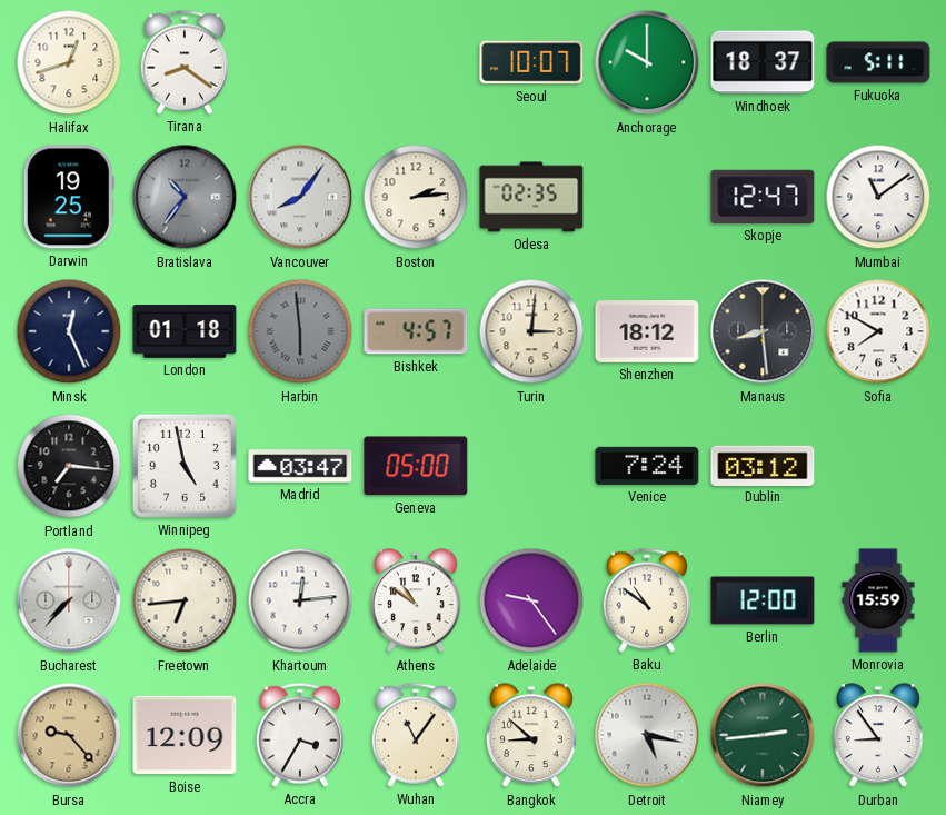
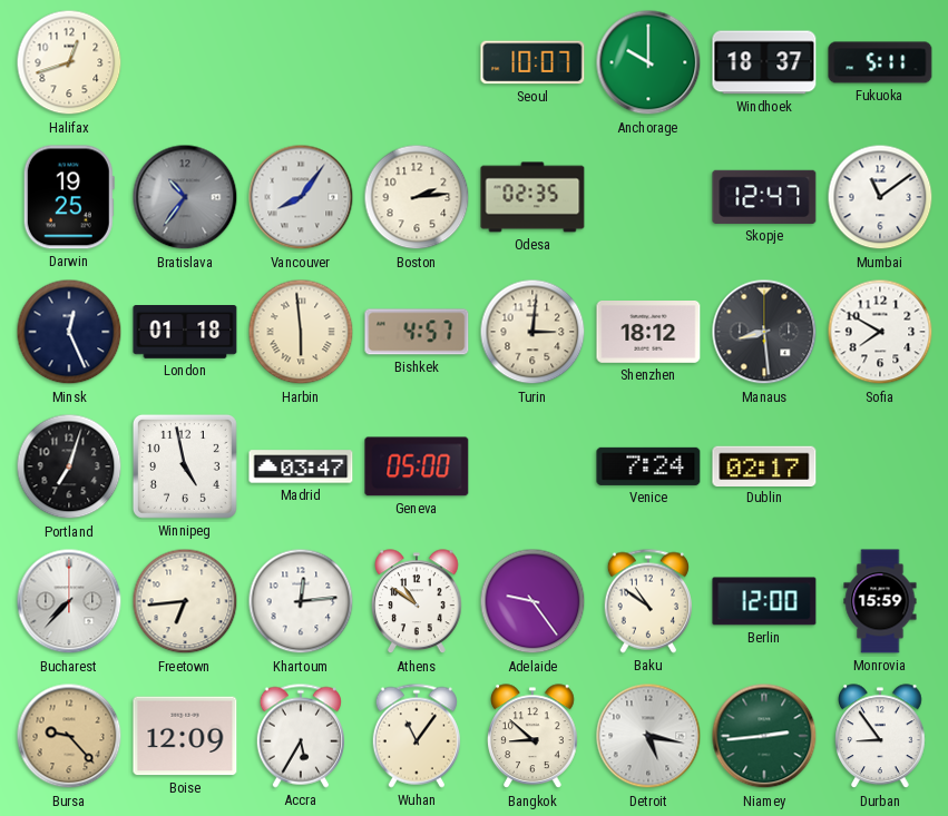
Tirana: 8:21 -> none
Harbin dial: grey -> cream
Portland: 7:16 -> 7:03
Dublin: 03:12 -> 02:17
Accra: 3:35 -> 5:35
